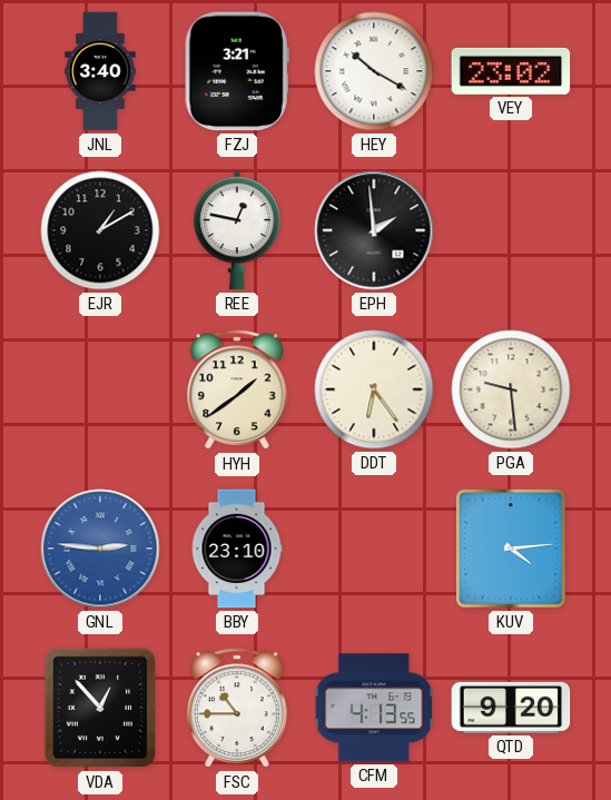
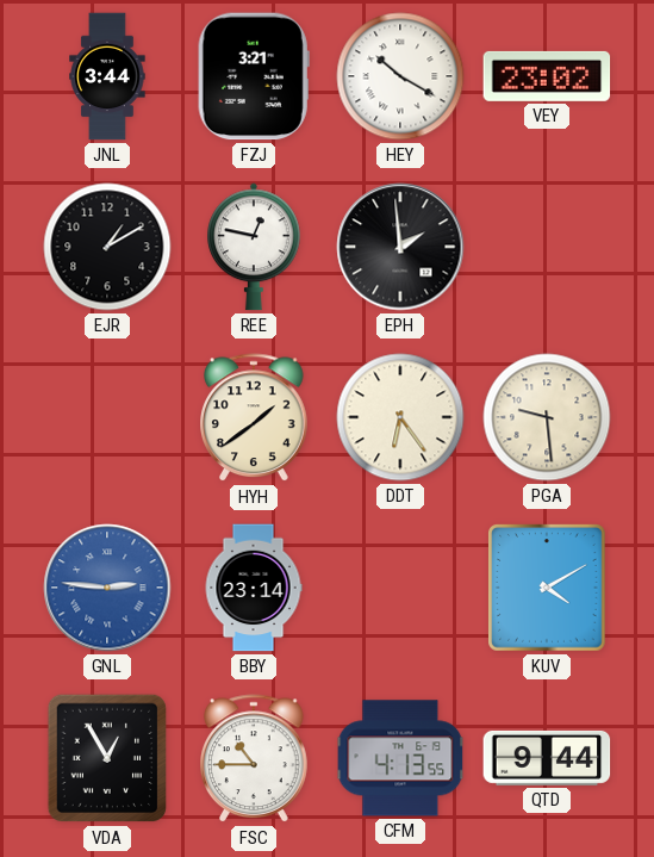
JNL: 3:40 -> 3:44
BBY: 23:10 -> 23:14
KUV: 4:14 -> 4:10
VDA: 12:53 -> 12:55
QTD: 9:20 -> 9:44
